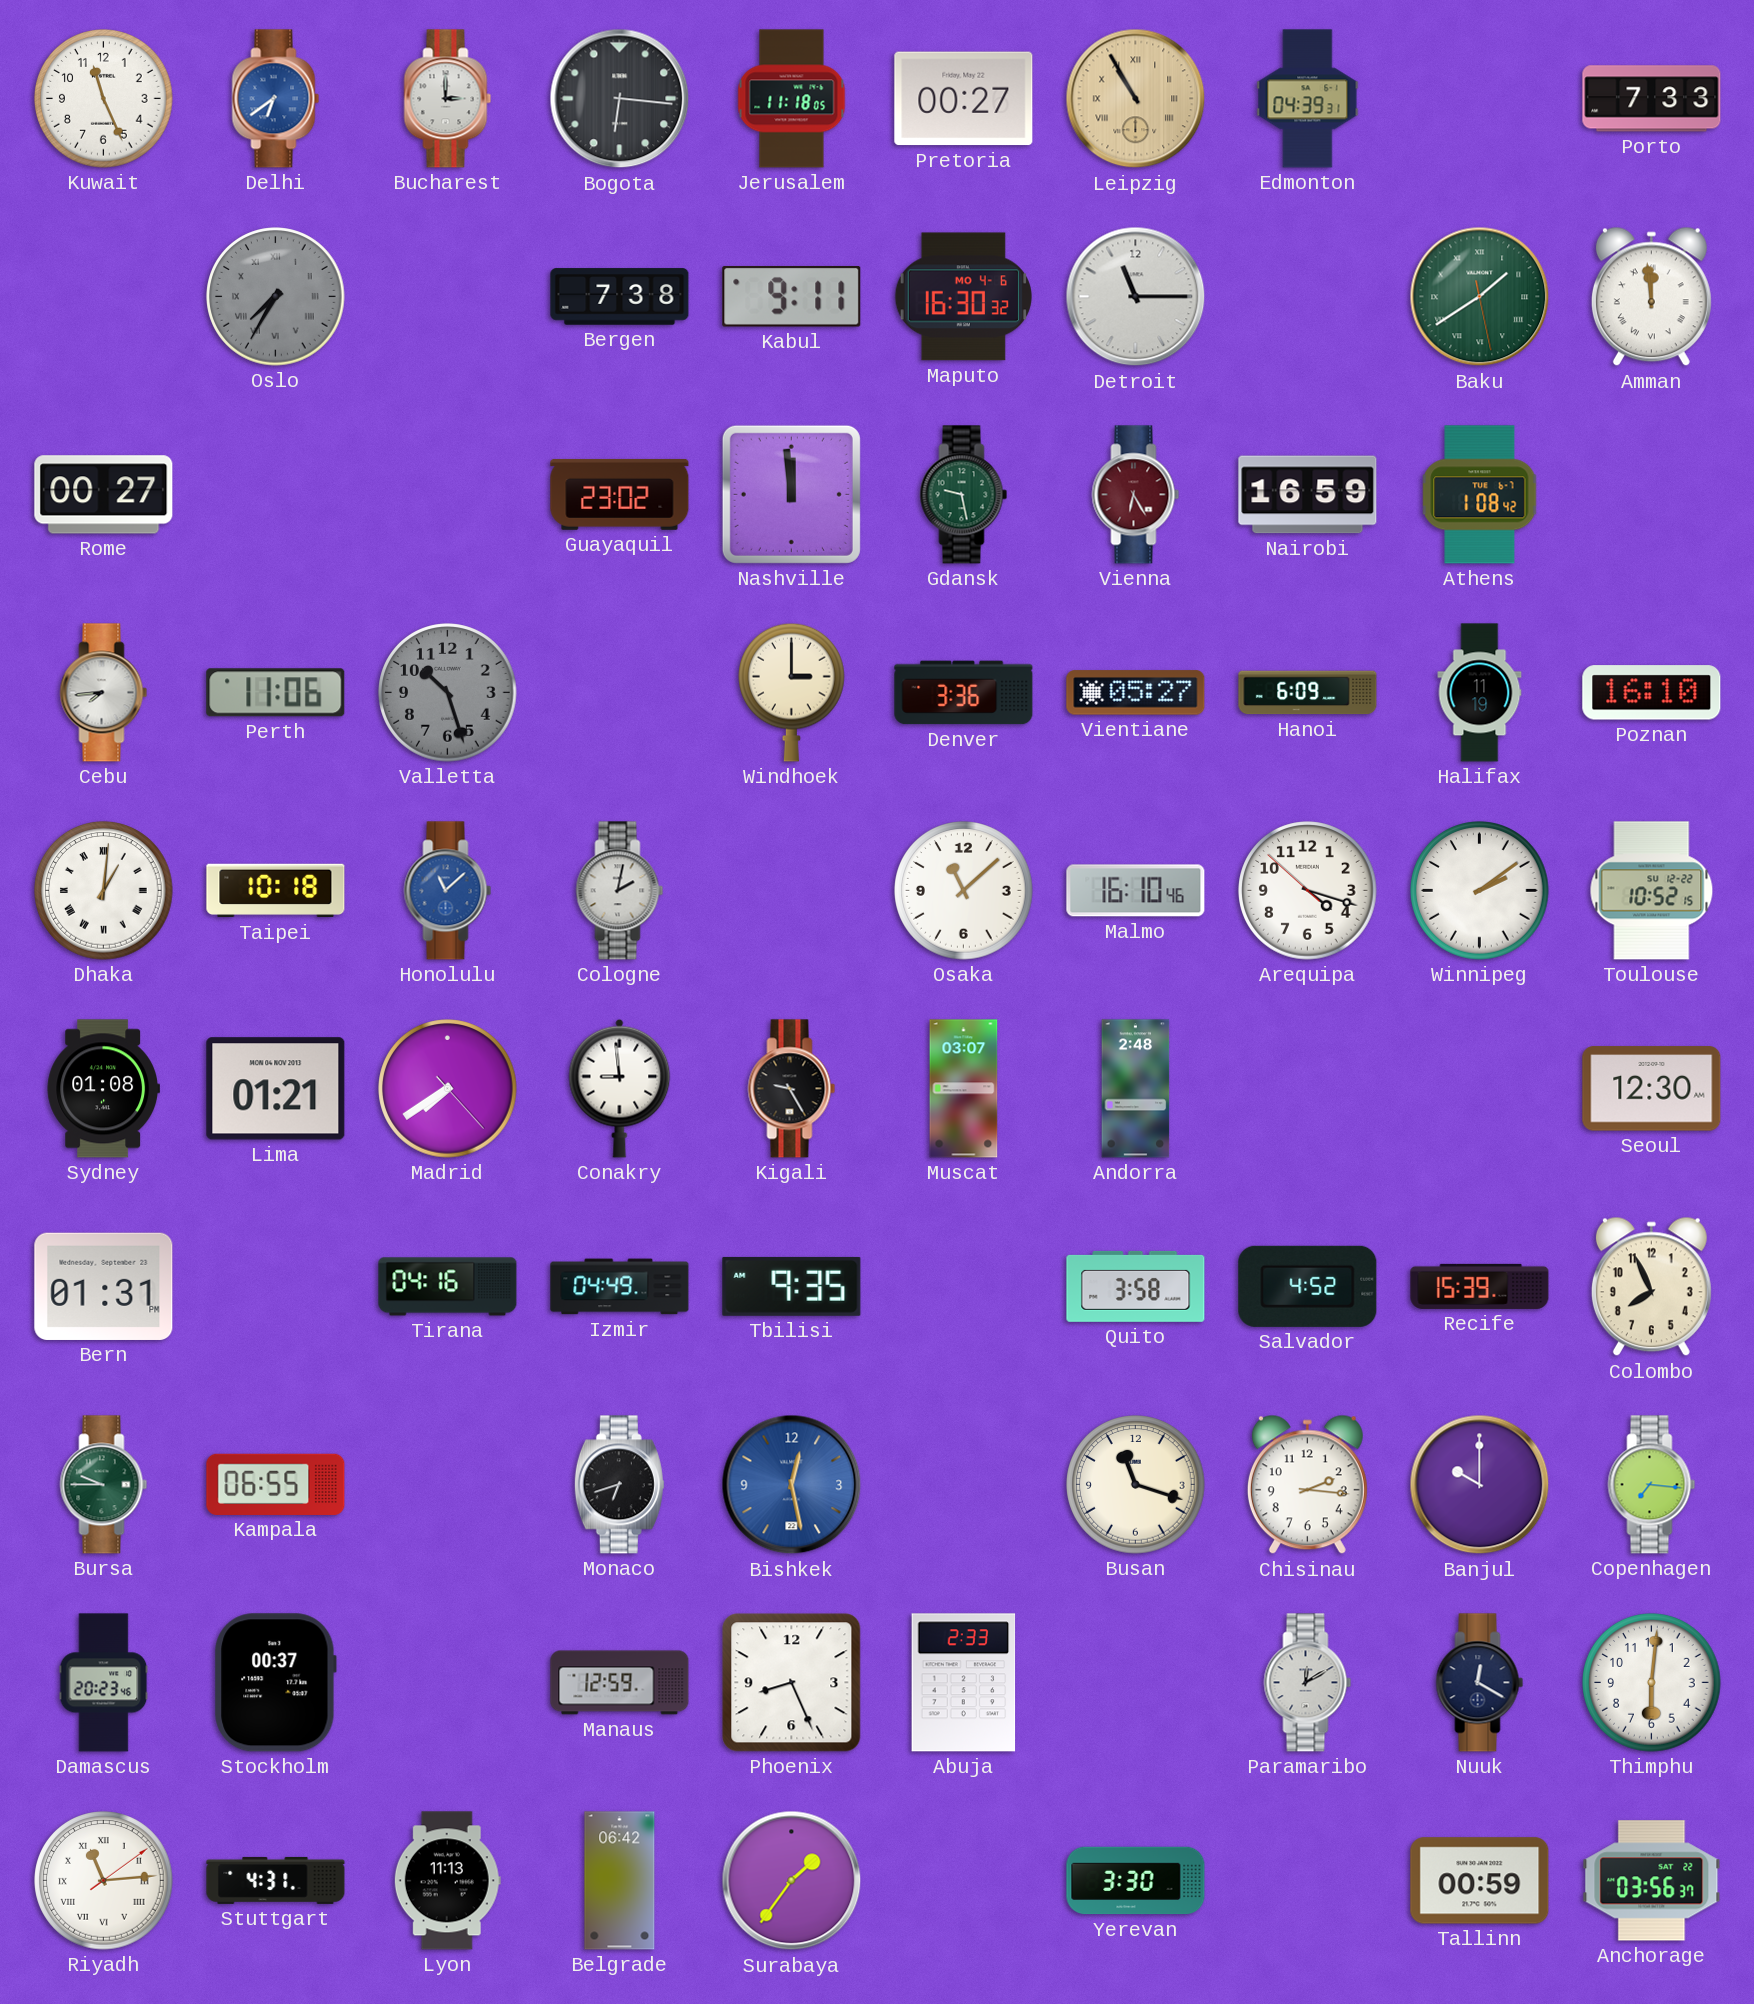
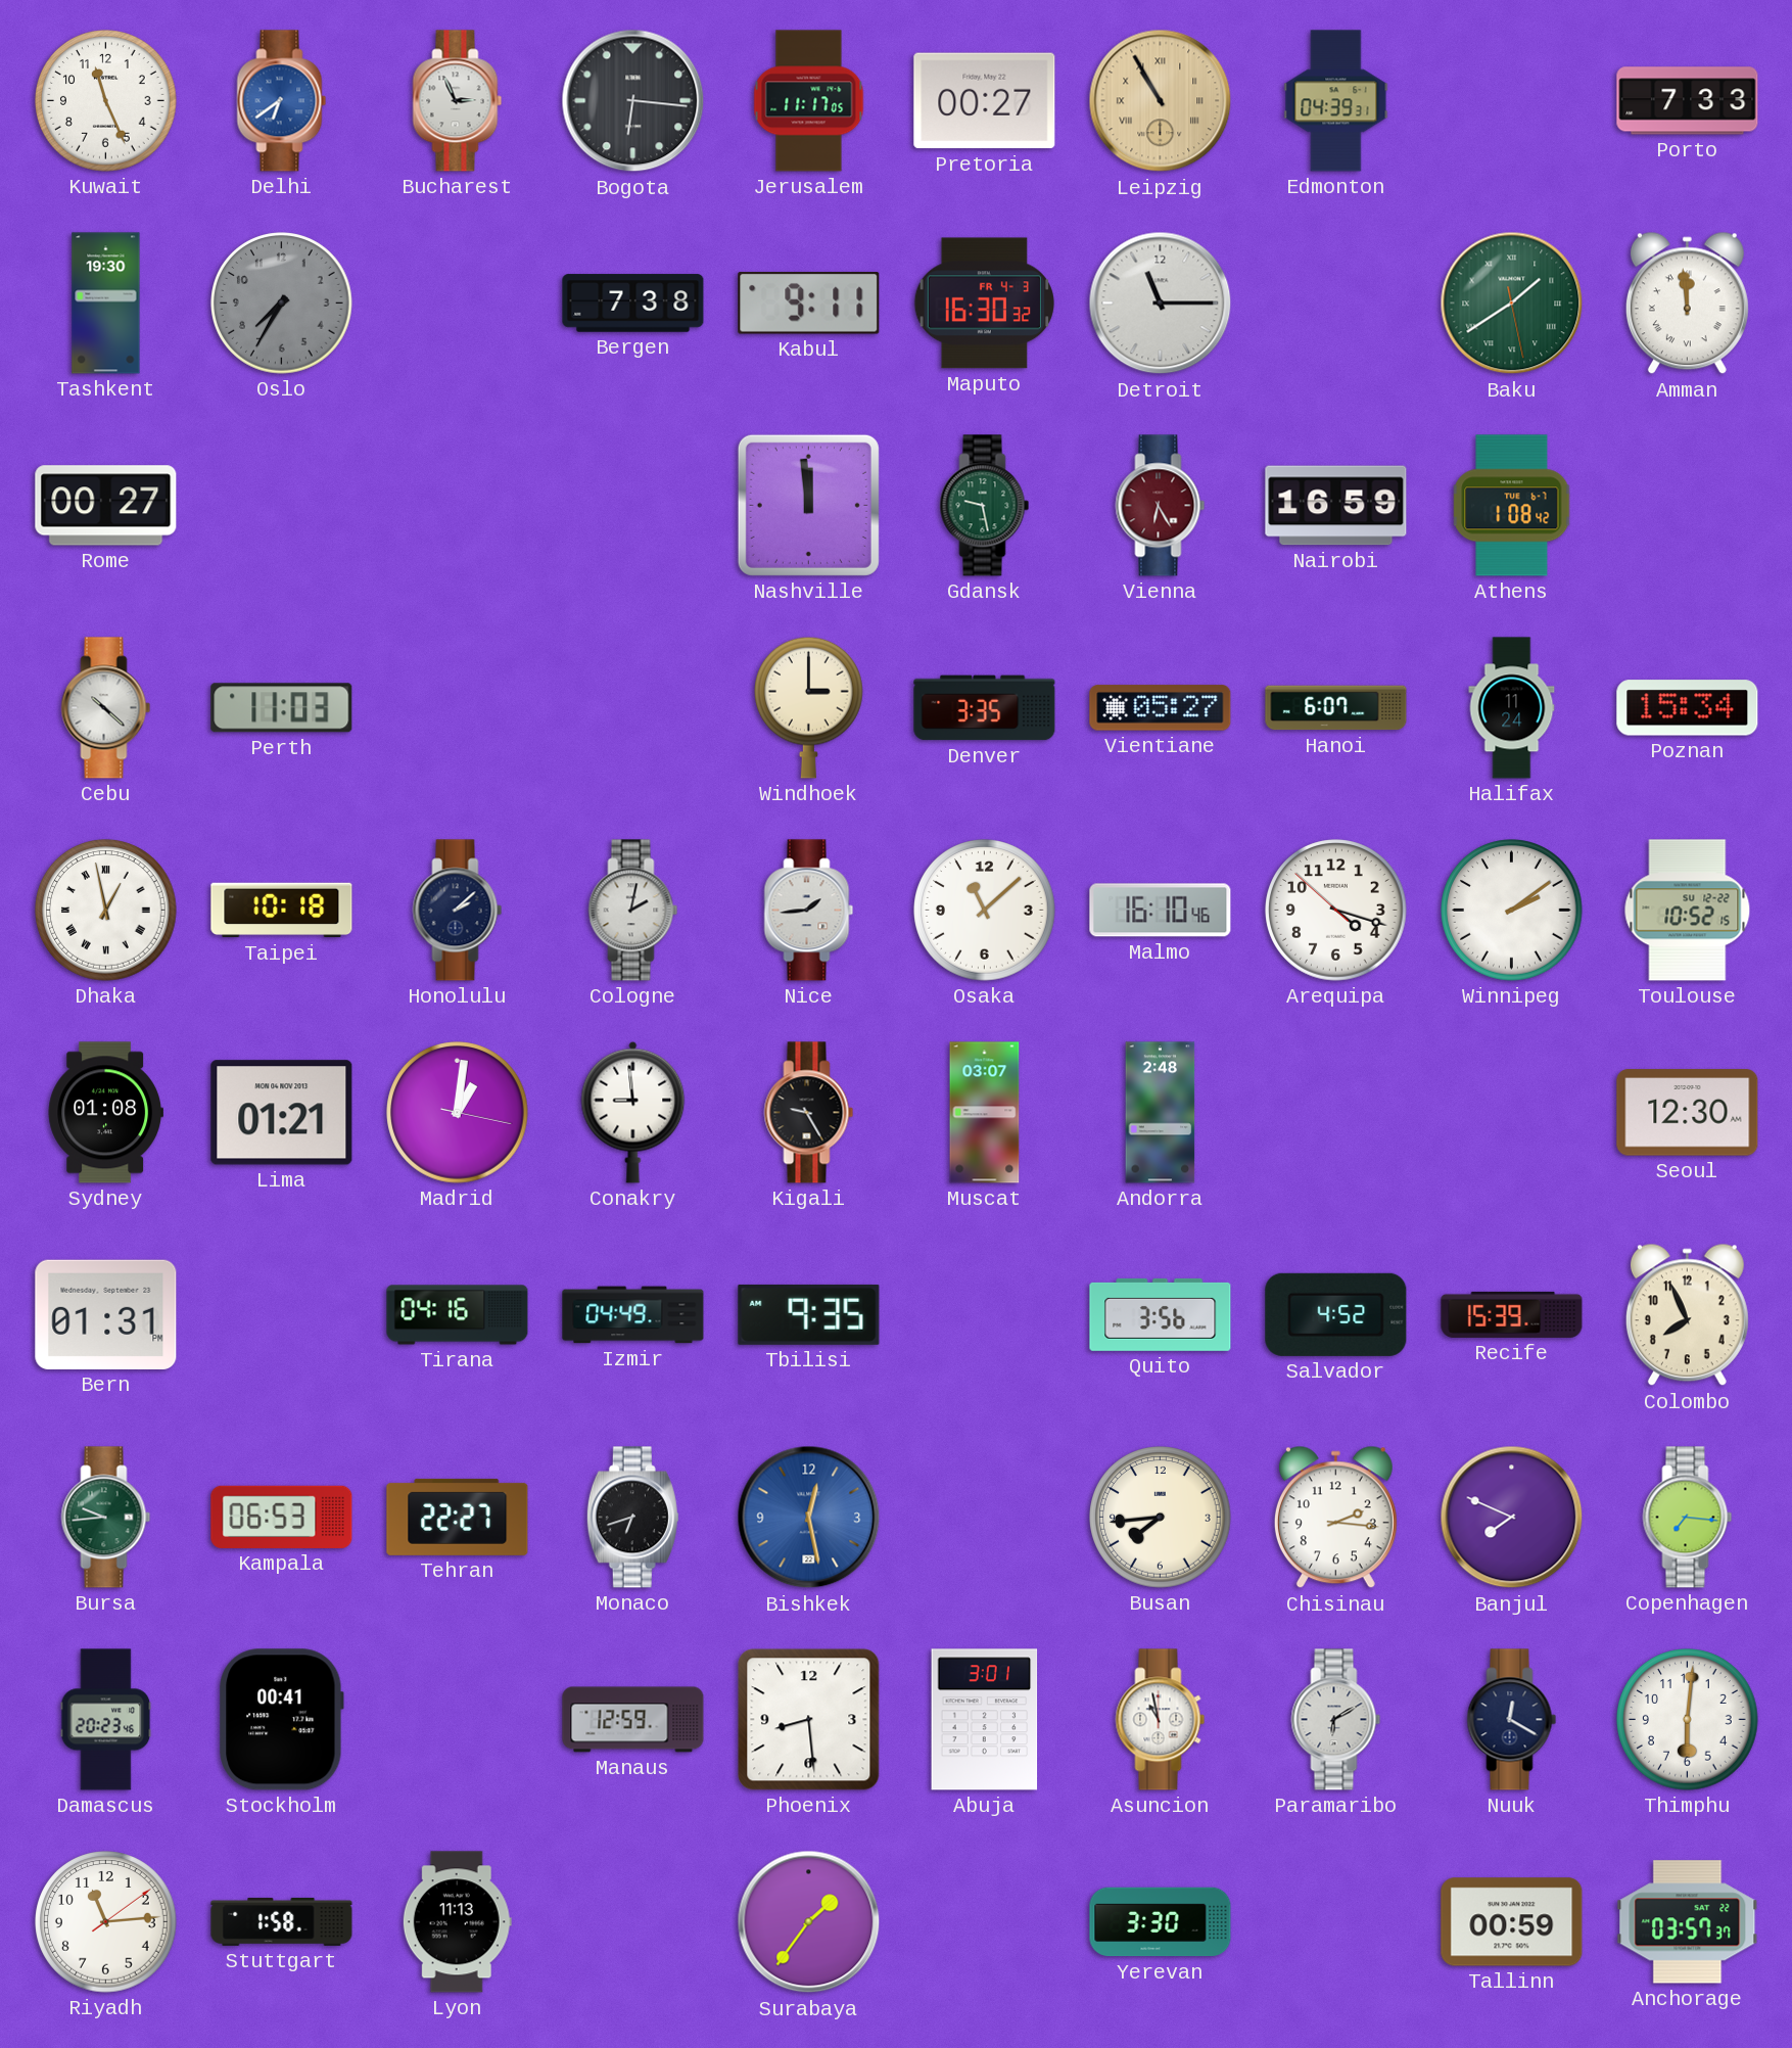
Bucharest: 3:00 -> 2:56
Jerusalem: 11:18 -> 11:17
Tashkent: none -> 19:30
Oslo numerals: Roman -> Arabic
Maputo date: MO 4-6 -> FR 4-3
Guayaquil: 23:02 -> none
Cebu: 7:44 -> 10:22
Perth: 11:06 -> 11:03
Valletta: 10:27 -> none
Denver: 3:36 -> 3:35
Hanoi: 6:09 -> 6:07
Halifax: 11:19 -> 11:24
Poznan: 16:10 -> 15:34
Dhaka: 1:01 -> 12:58
Honolulu: 11:08 -> 2:08
Honolulu dial: blue -> navy
Nice: none -> 1:44
Madrid: 7:39 -> 1:01
Quito: 3:58 -> 3:56
Bursa: 9:45 -> 9:44
Kampala: 06:55 -> 06:53
Tehran: none -> 22:27
Busan: 11:18 -> 7:44
Banjul: 10:00 -> 7:49
Stockholm: 00:37 -> 00:41
Phoenix: 8:26 -> 8:29
Abuja: 2:33 -> 3:01
Asuncion: none -> 10:58
Paramaribo: 12:10 -> 6:10
Riyadh numerals: Roman -> Arabic
Stuttgart: 4:31 -> 1:58
Belgrade: 06:42 -> none
Anchorage: 03:56 -> 03:57
